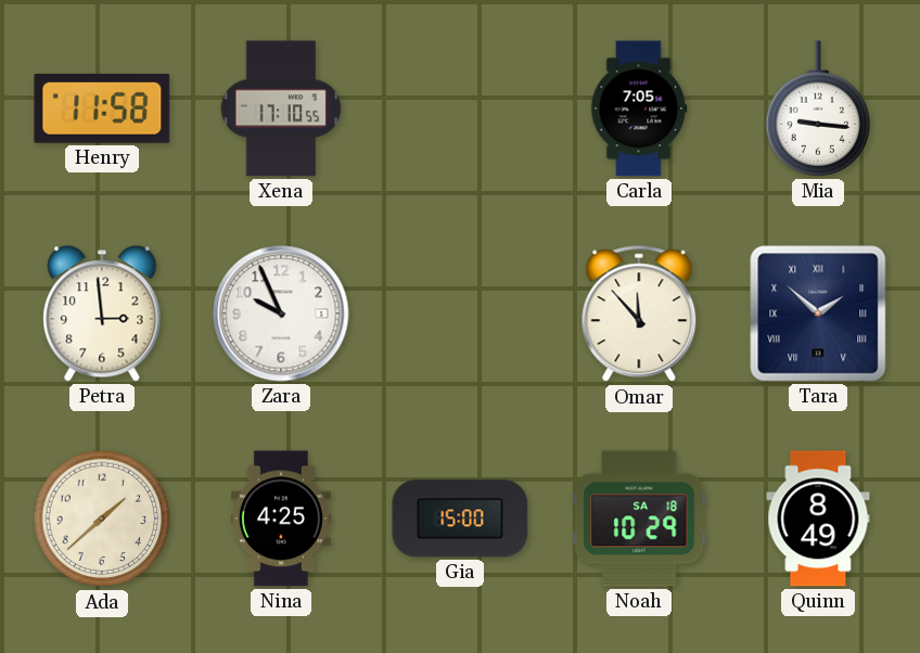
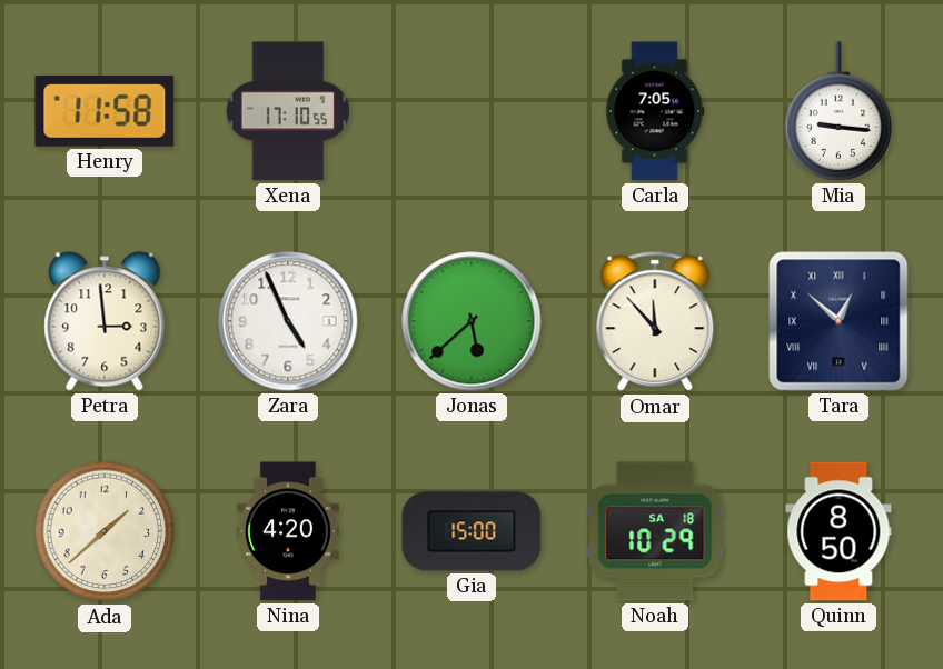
Zara: 9:56 -> 4:56
Jonas: none -> 5:38
Tara: 1:52 -> 12:52
Nina: 4:25 -> 4:20
Quinn: 8:49 -> 8:50
